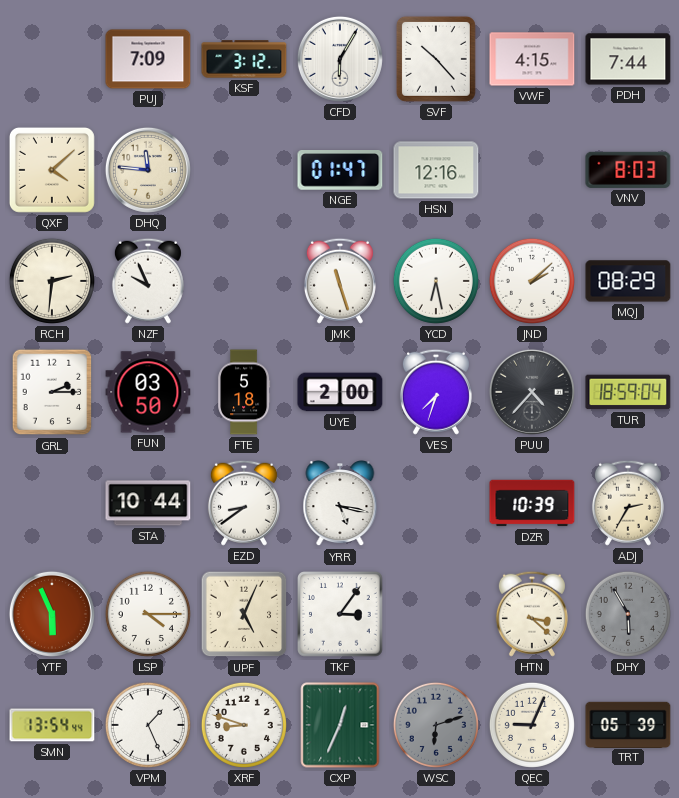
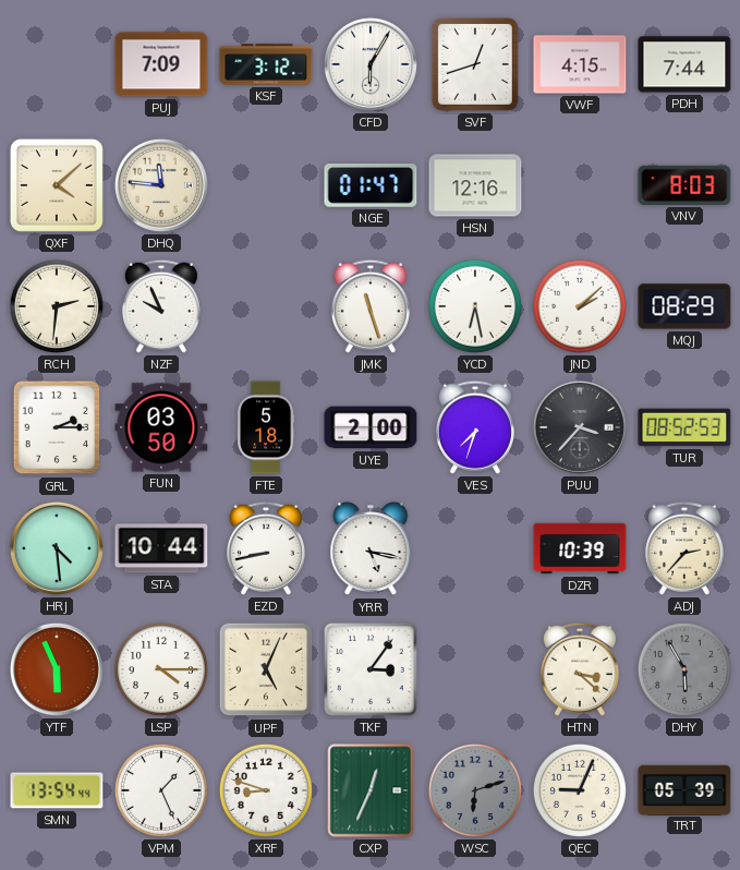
SVF: 10:23 -> 12:42
PUU: 4:37 -> 3:37
TUR: 18:59 -> 08:52
HRJ: none -> 4:29
EZD: 8:39 -> 8:43
ADJ: 2:35 -> 2:37
